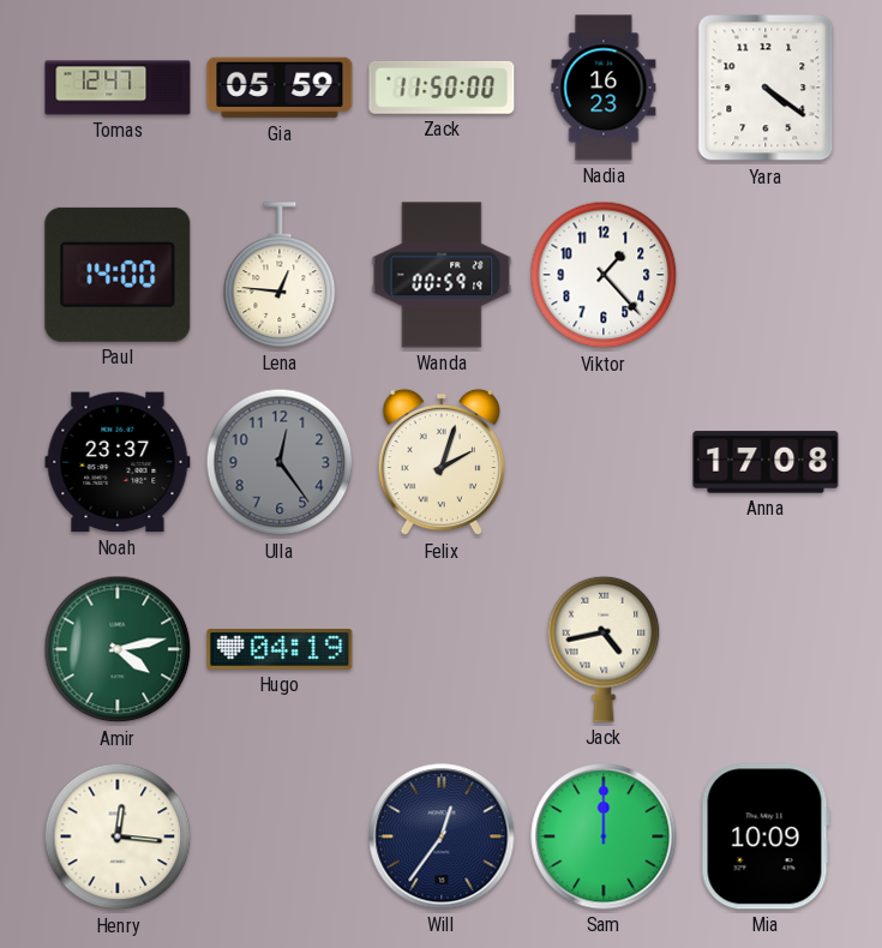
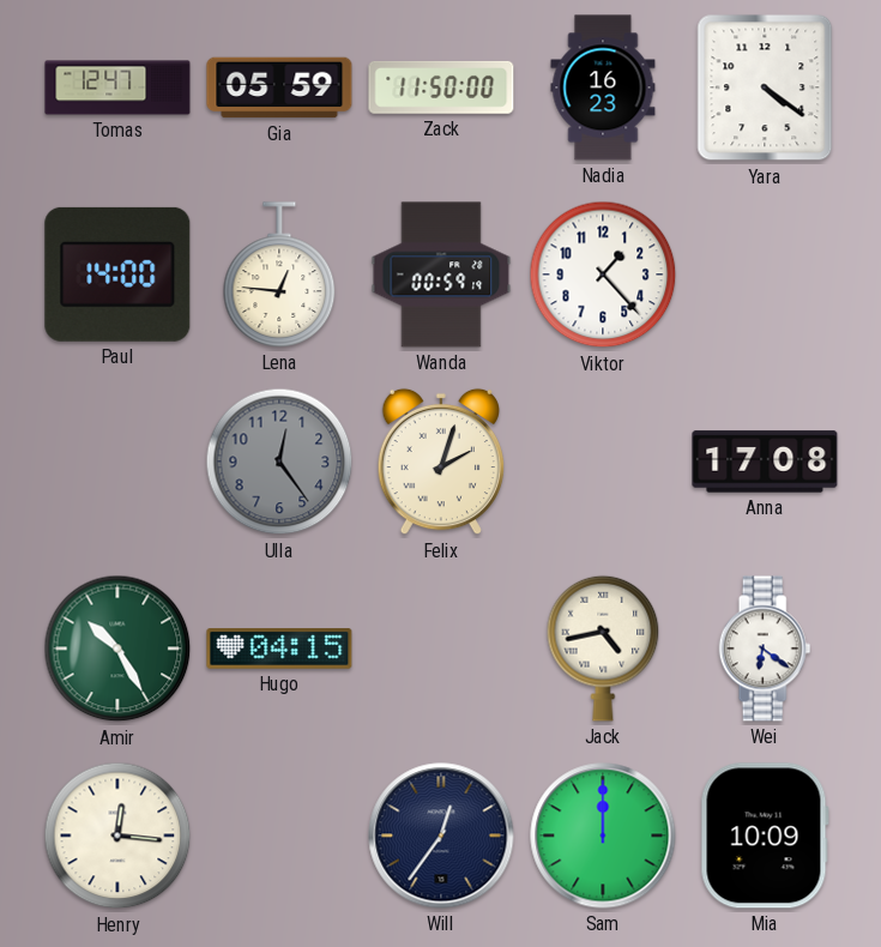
Noah: 23:37 -> none
Amir: 4:13 -> 10:25
Hugo: 04:19 -> 04:15
Wei: none -> 6:21
